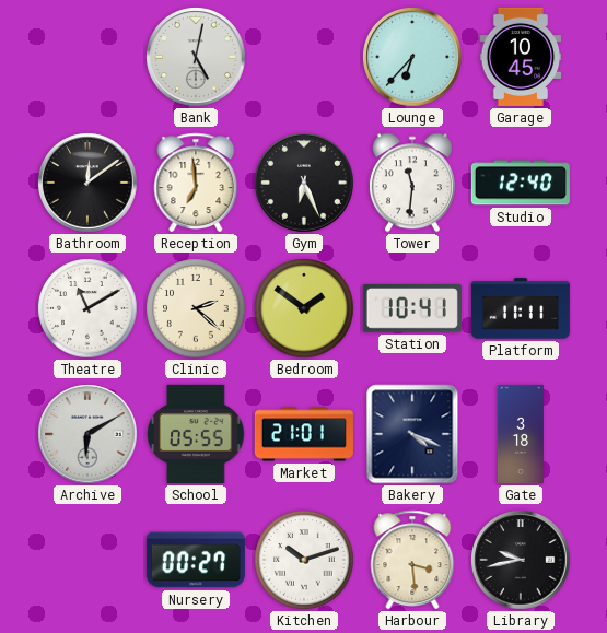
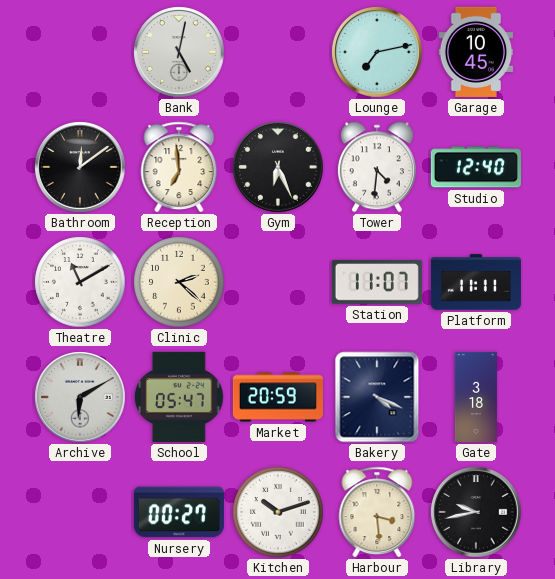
Lounge: 6:37 -> 7:13
Tower: 11:31 -> 4:31
Bedroom: 1:51 -> none
Station: 10:41 -> 11:07
School: 05:55 -> 05:47
Market: 21:01 -> 20:59
